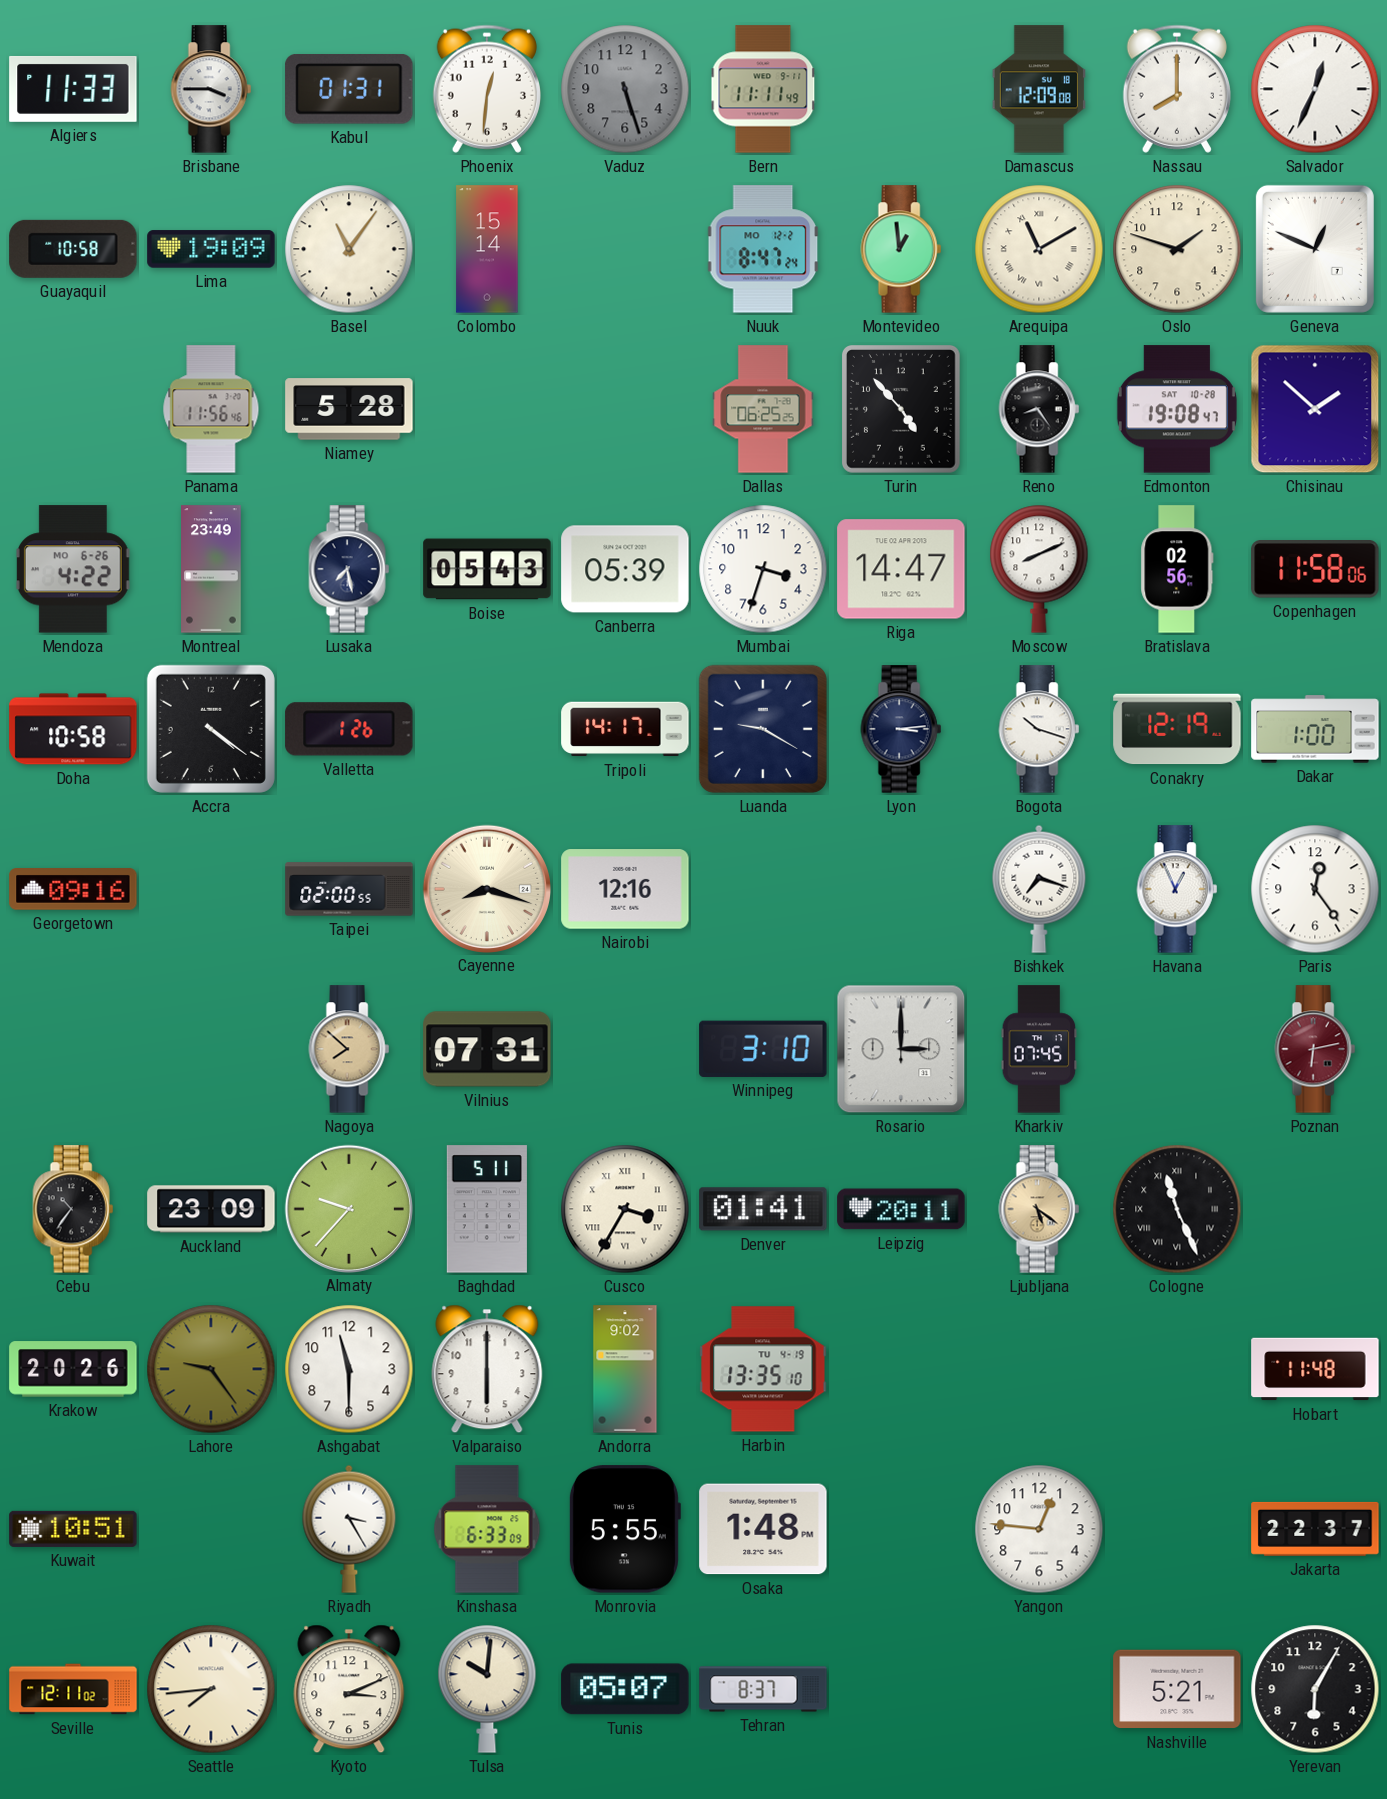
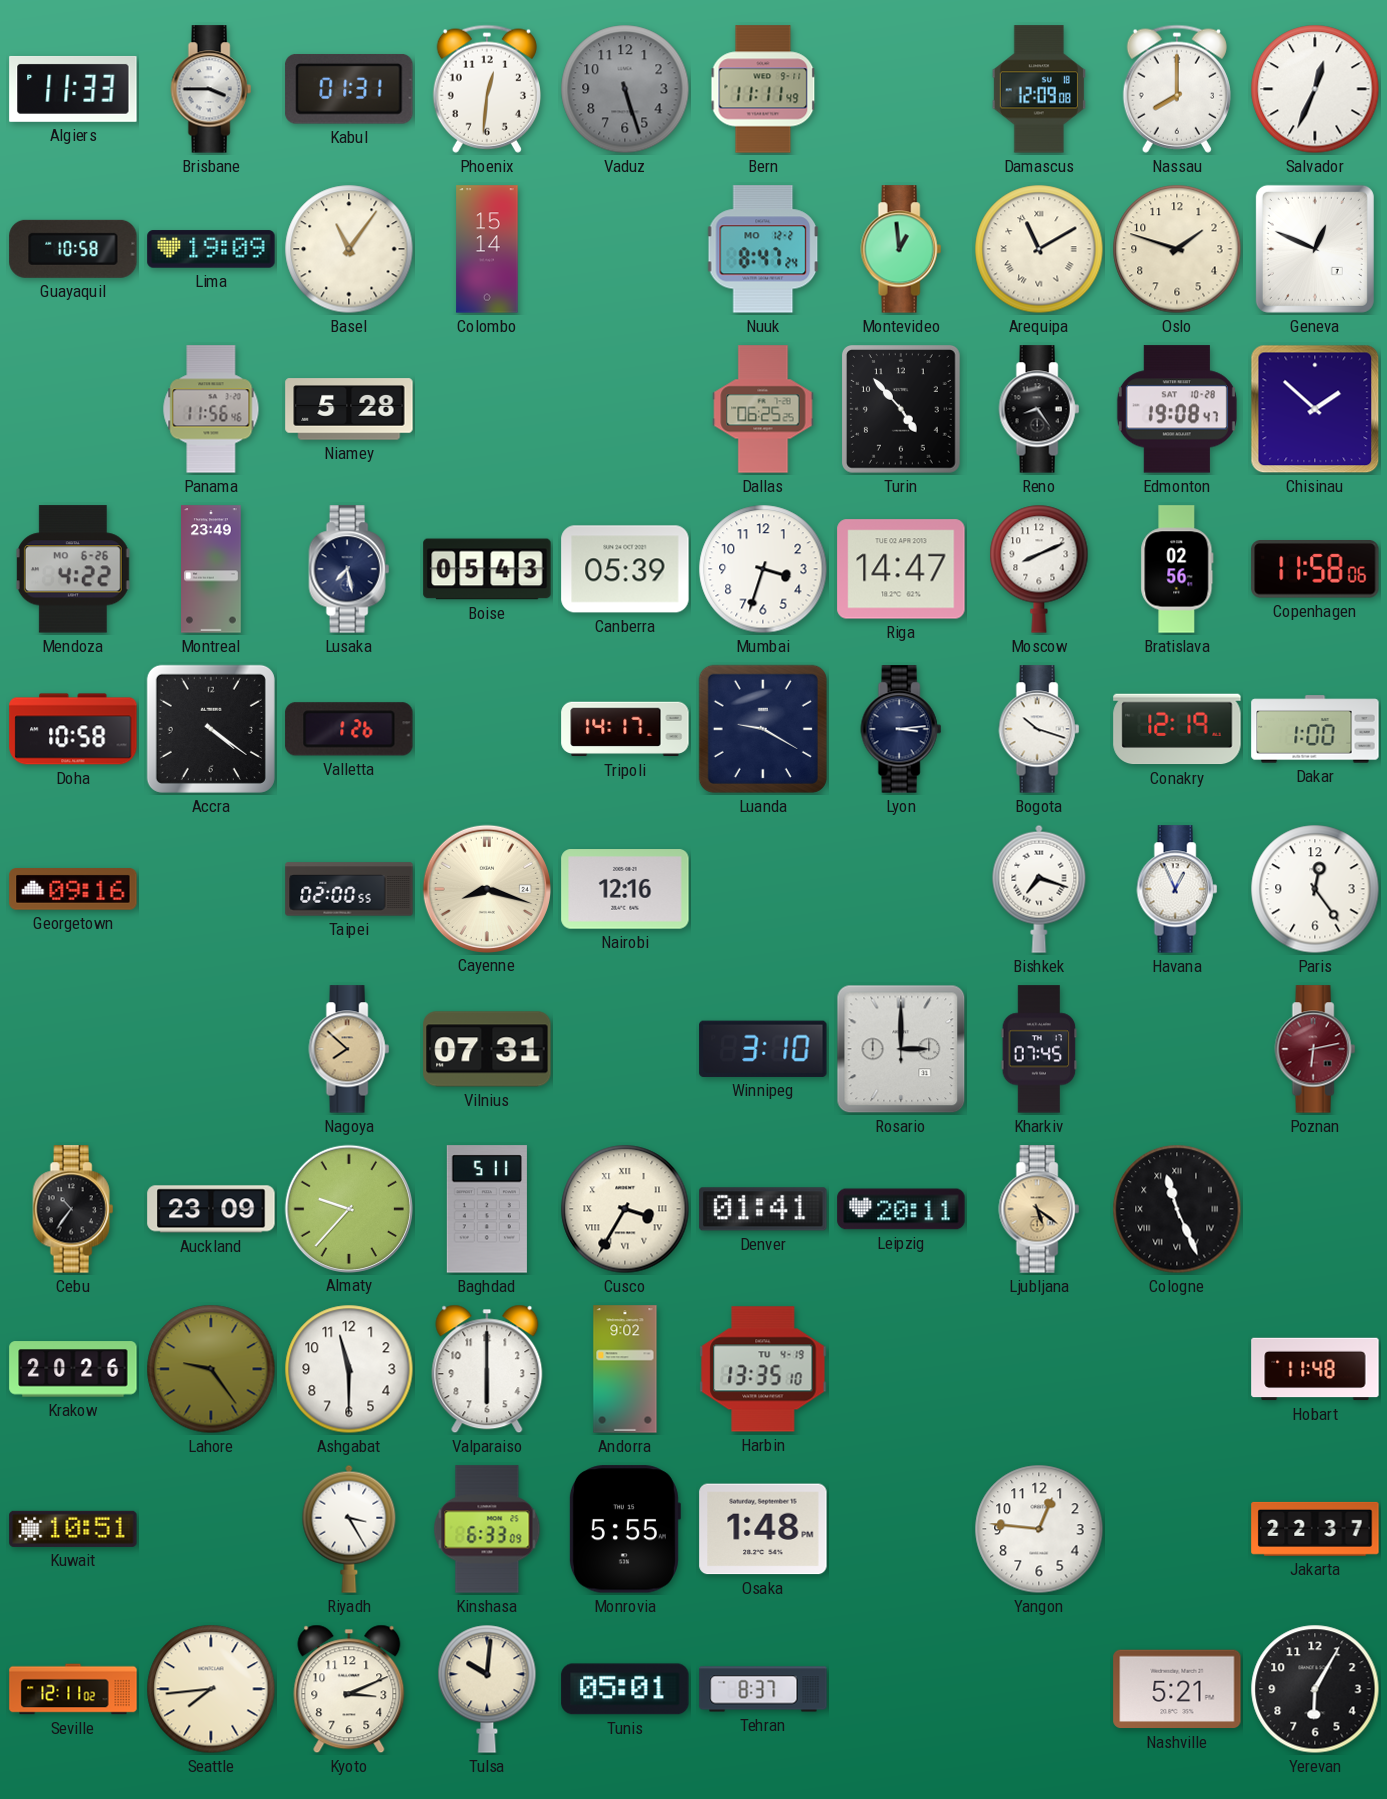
Tunis: 05:07 -> 05:01
